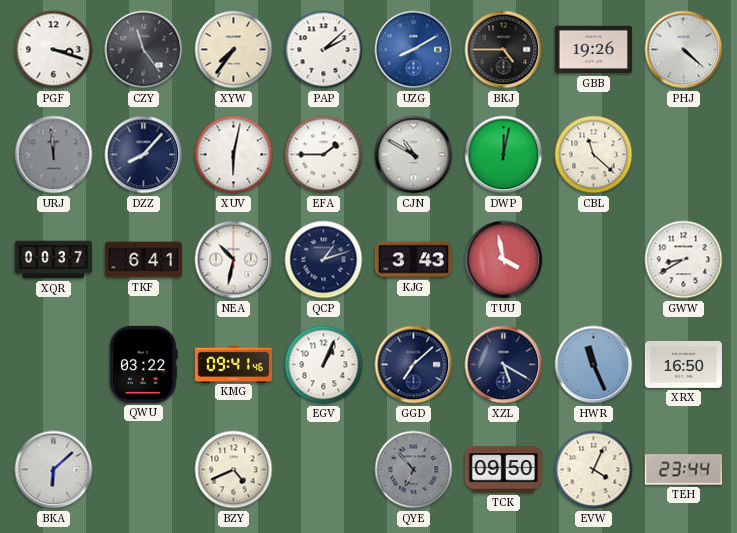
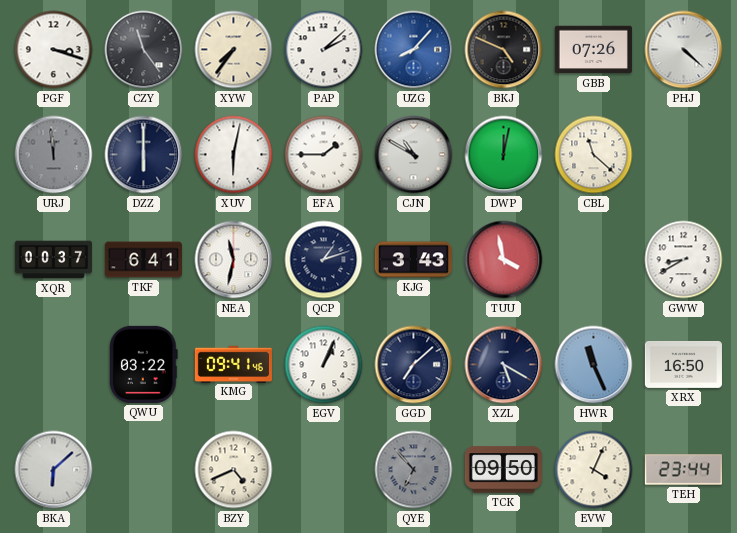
UZG: 8:10 -> 8:07
BKJ: 4:45 -> 4:49
GBB: 19:26 -> 07:26
DZZ: 8:07 -> 6:00
NEA: 10:32 -> 11:32
